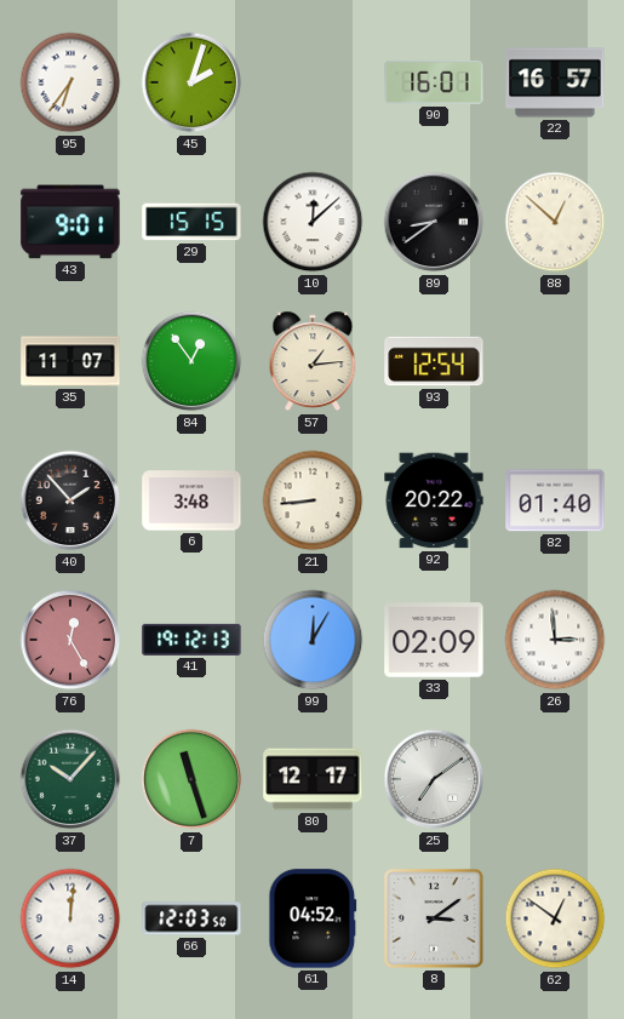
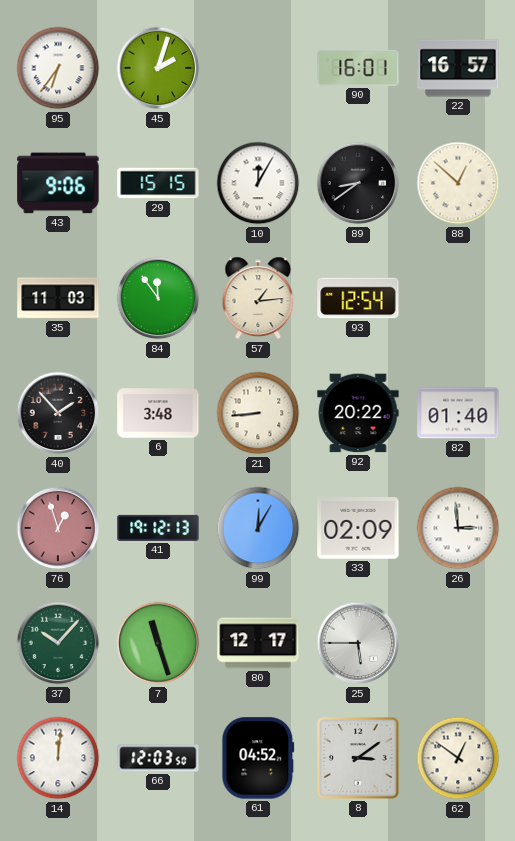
43: 9:01 -> 9:06
10: 12:08 -> 12:05
35: 11:07 -> 11:03
84: 12:54 -> 11:54
76: 12:25 -> 12:57
25: 7:09 -> 5:45
